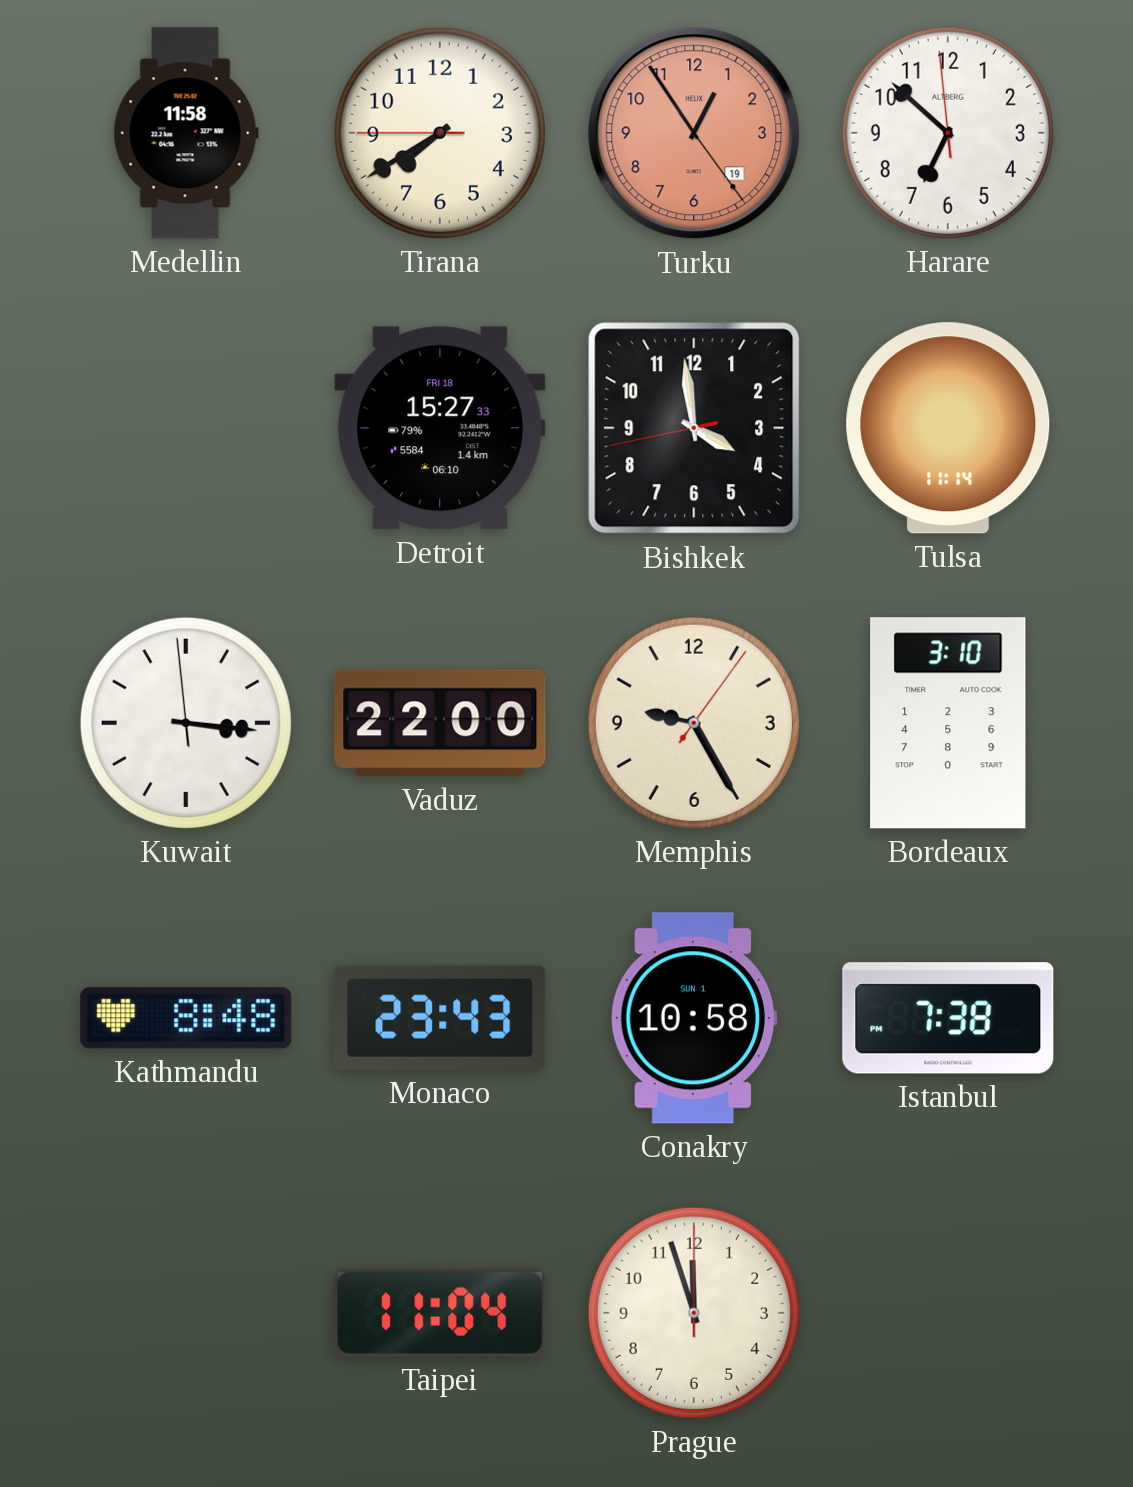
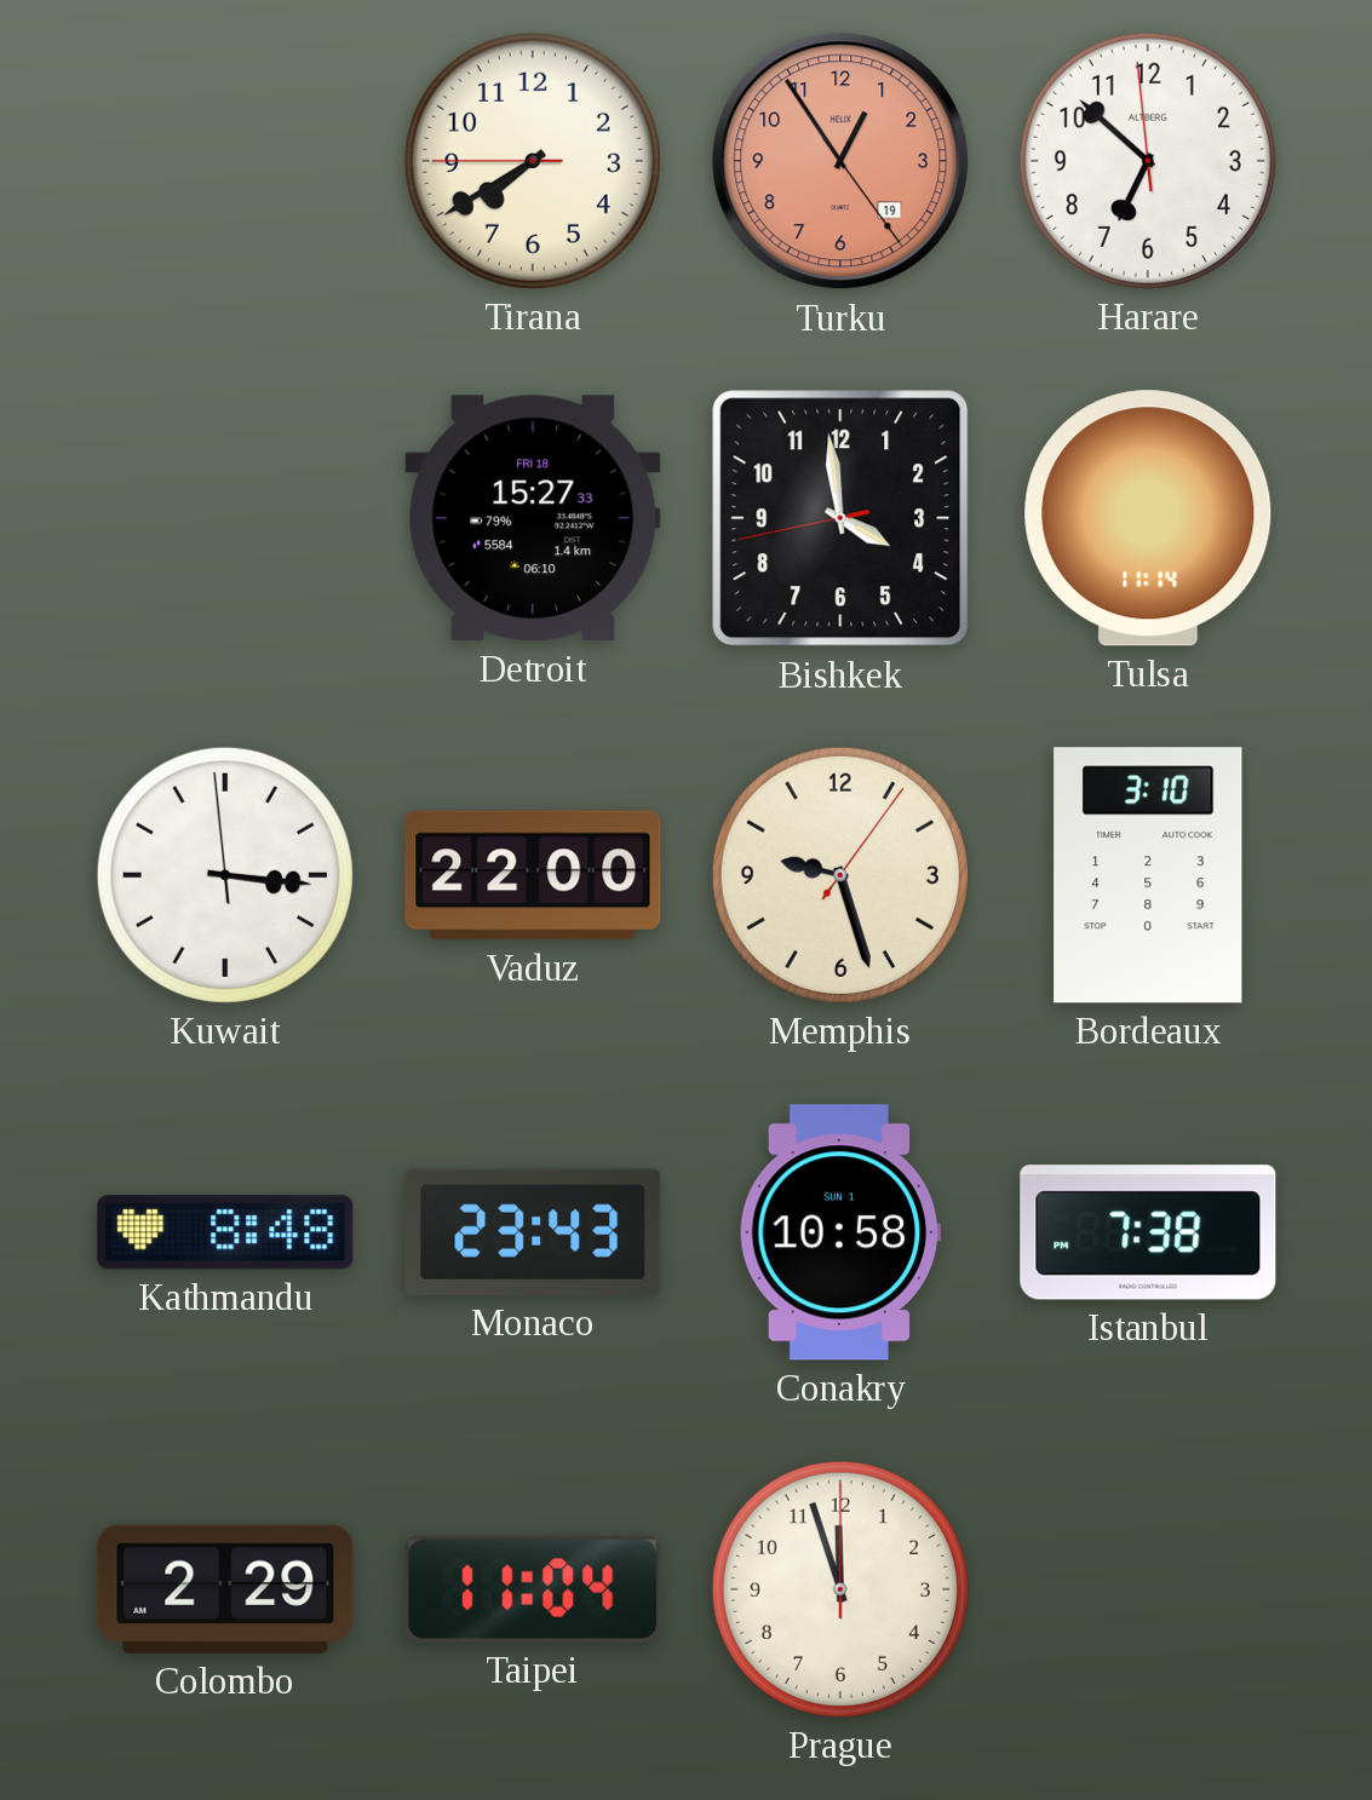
Medellin: 11:58 -> none
Memphis: 9:25 -> 9:27
Colombo: none -> 2:29
